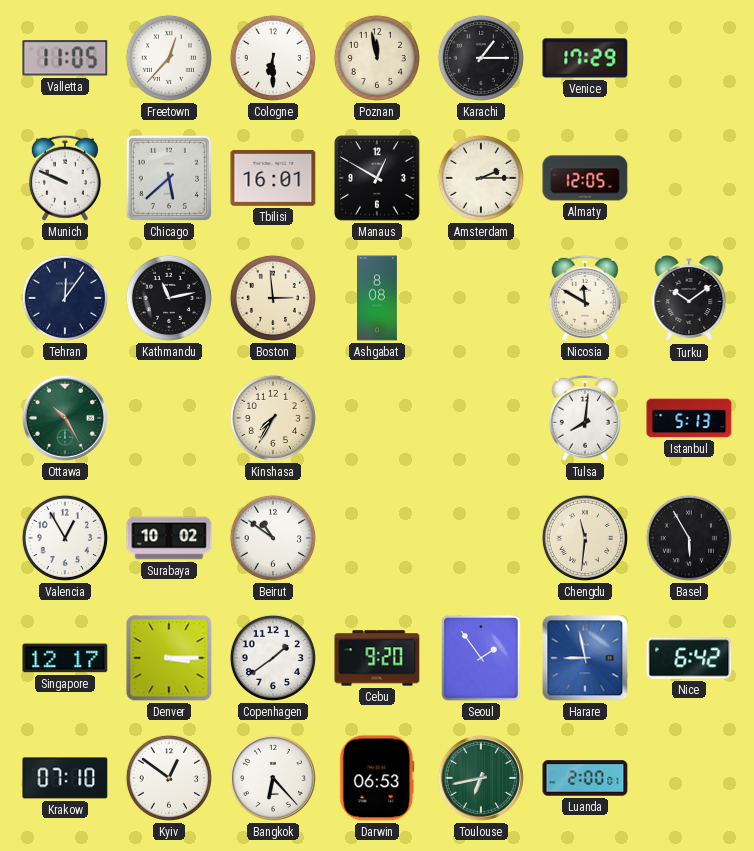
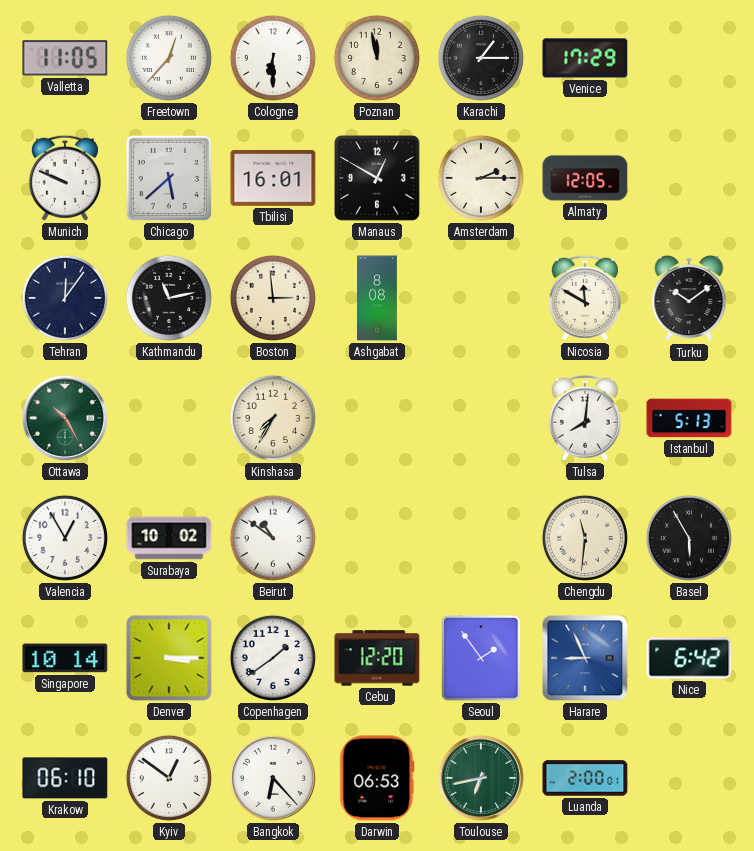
Singapore: 12:17 -> 10:14
Cebu: 9:20 -> 12:20
Harare: 8:58 -> 8:56
Krakow: 07:10 -> 06:10
